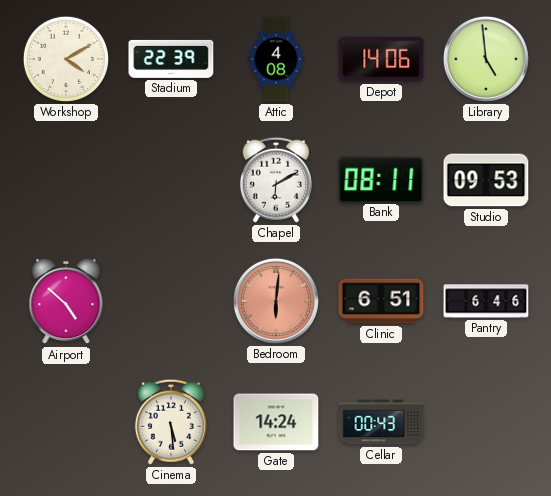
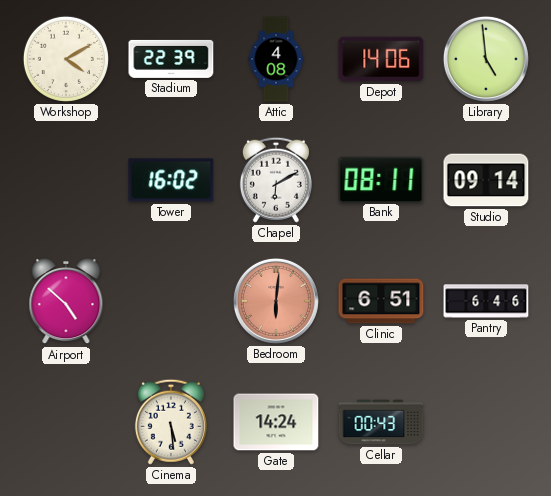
Tower: none -> 16:02
Studio: 09:53 -> 09:14
